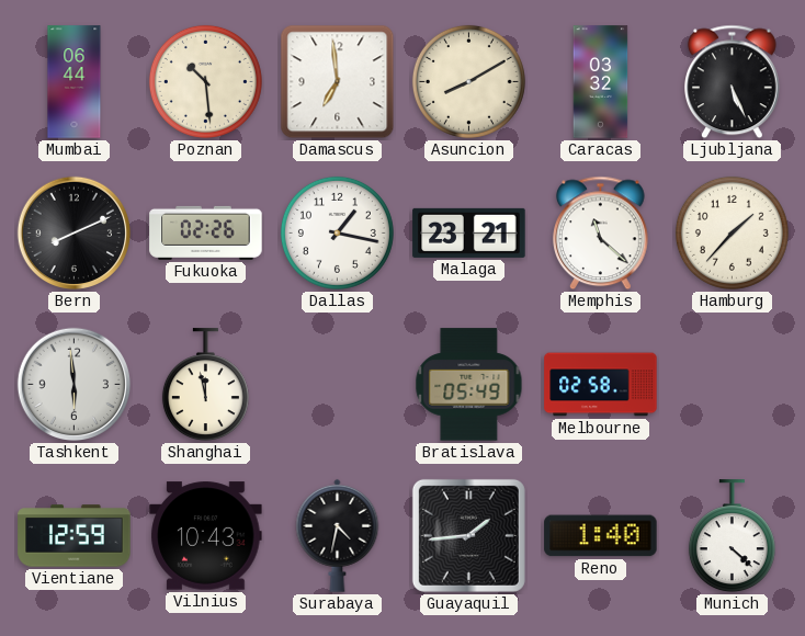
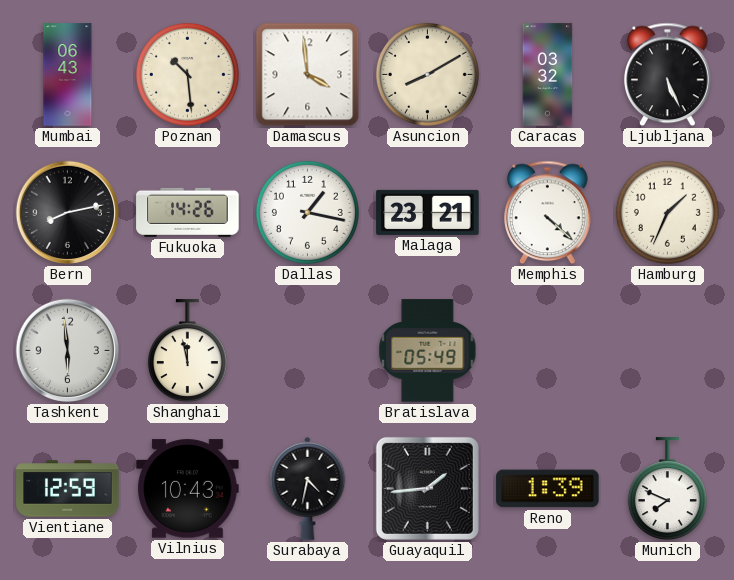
Mumbai: 06:44 -> 06:43
Damascus: 6:59 -> 3:59
Bern: 8:11 -> 8:13
Fukuoka: 02:26 -> 14:26
Memphis: 11:22 -> 4:22
Hamburg: 1:37 -> 1:34
Melbourne: 02:58 -> none
Reno: 1:40 -> 1:39
Munich: 4:22 -> 7:49
